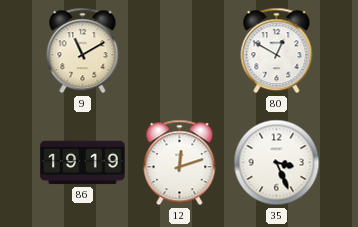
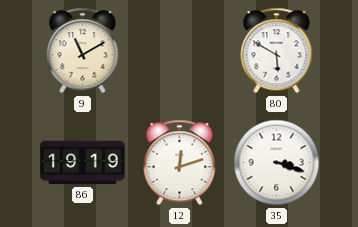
80: 12:50 -> 5:50
35: 3:26 -> 3:18
